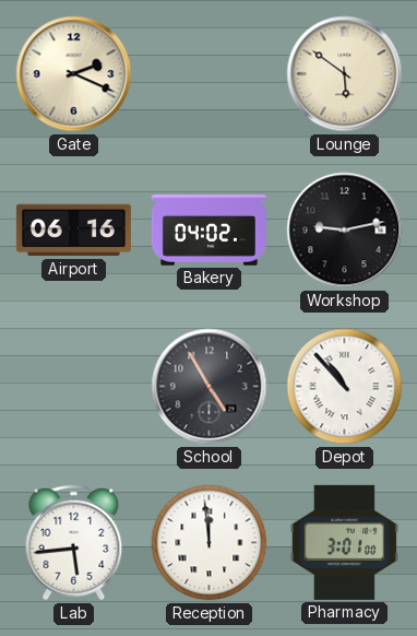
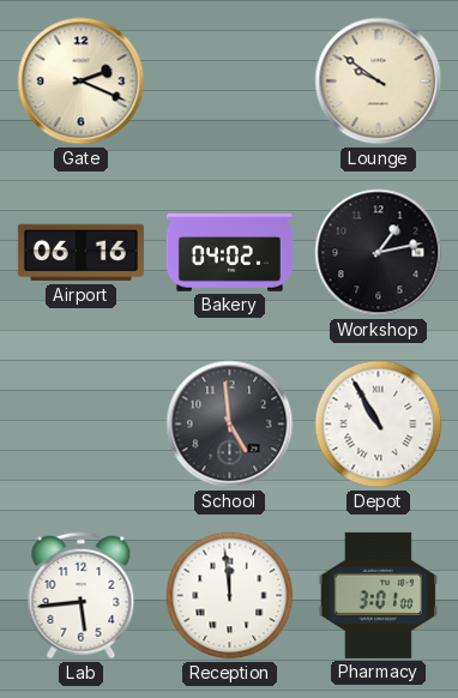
Lounge: 5:51 -> 9:51
Workshop: 9:13 -> 1:13
School: 4:55 -> 4:59
Depot: 10:53 -> 10:55
